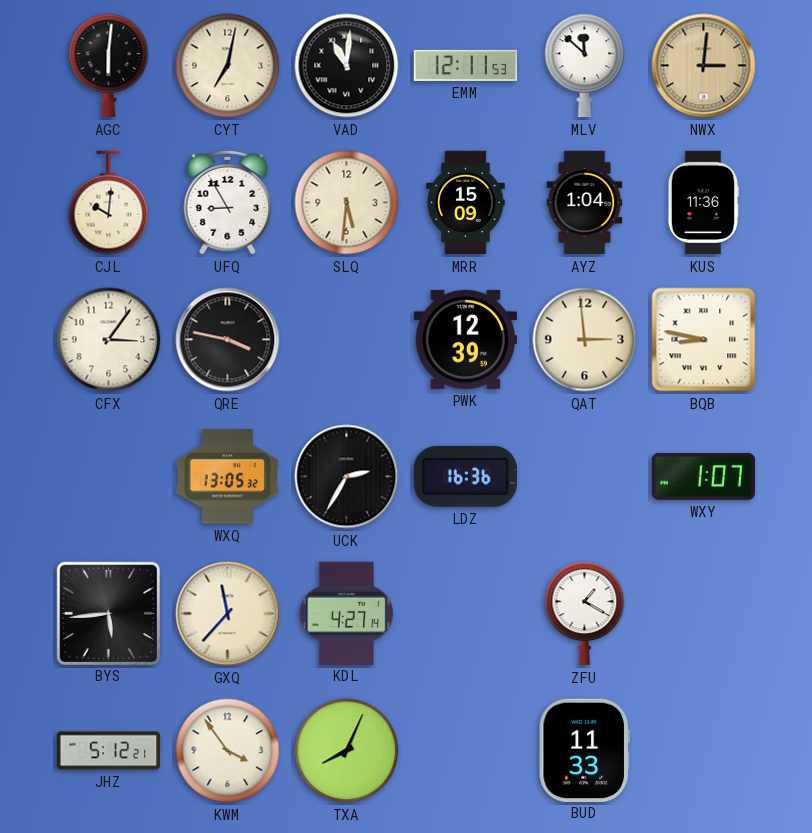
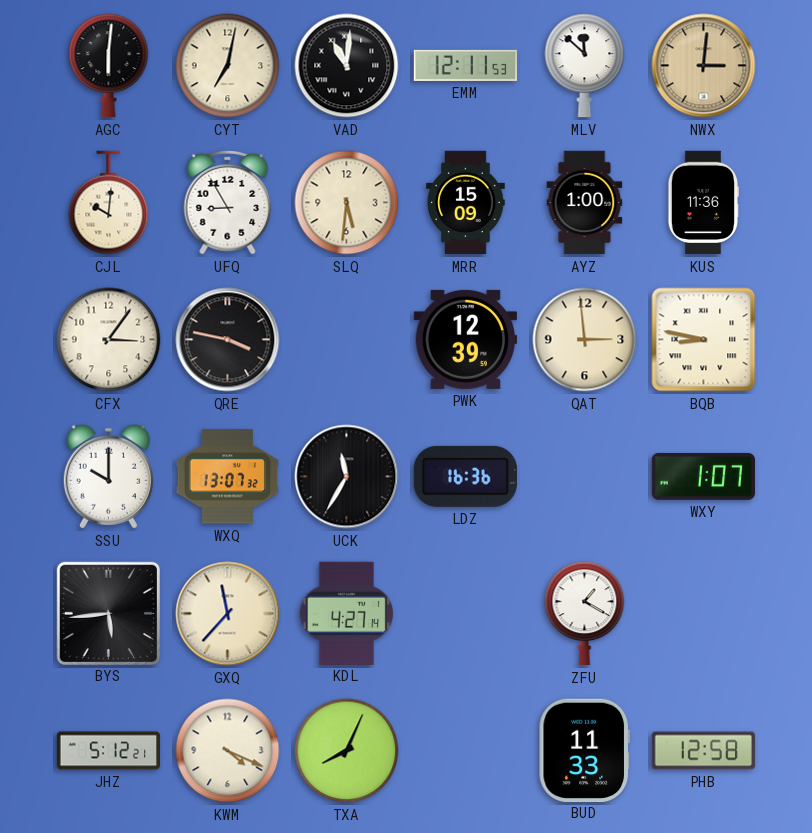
AYZ: 1:04 -> 1:00
SSU: none -> 10:00
WXQ: 13:05 -> 13:07
UCK: 2:35 -> 11:35
KWM: 3:54 -> 4:19
PHB: none -> 12:58
